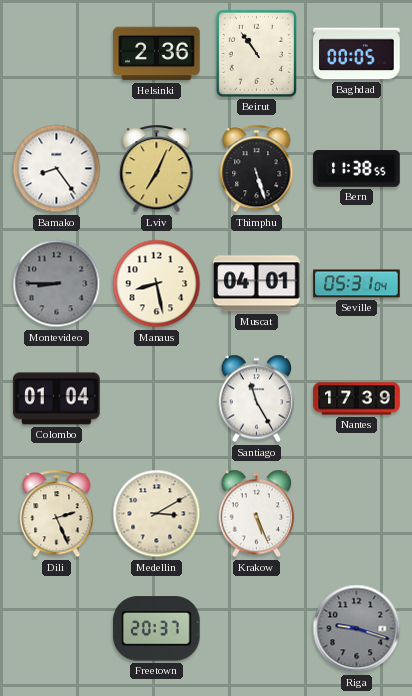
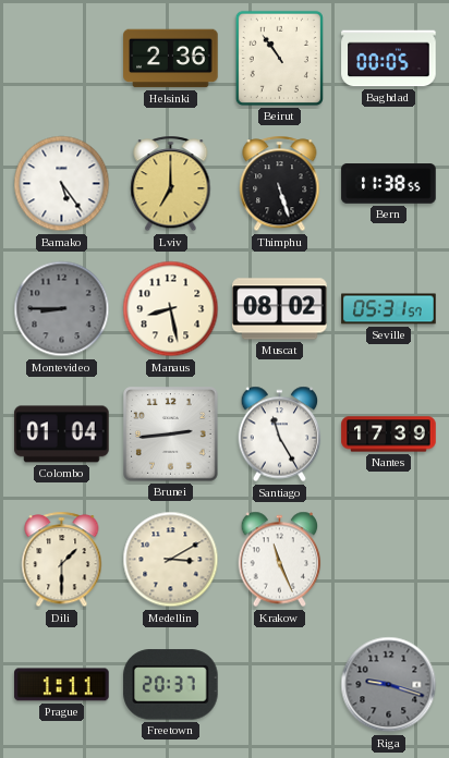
Bamako: 8:24 -> 5:24
Lviv: 7:04 -> 7:00
Muscat: 04:01 -> 08:02
Seville: 05:31:04 -> 05:31:57
Brunei: none -> 2:44
Dili: 2:26 -> 1:30
Krakow: 5:26 -> 11:26
Prague: none -> 1:11
